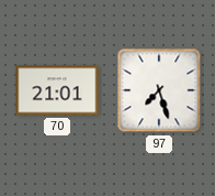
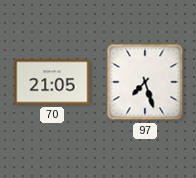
70: 21:01 -> 21:05
